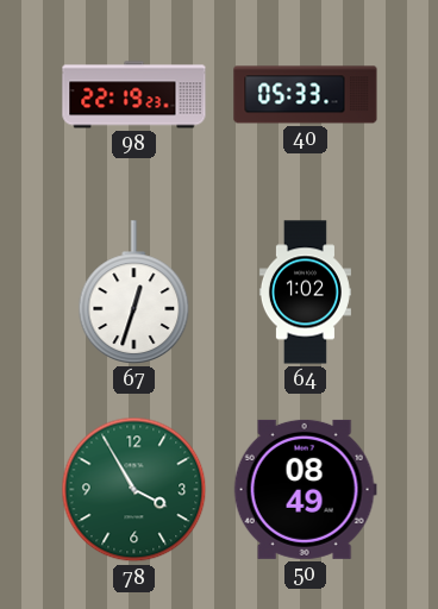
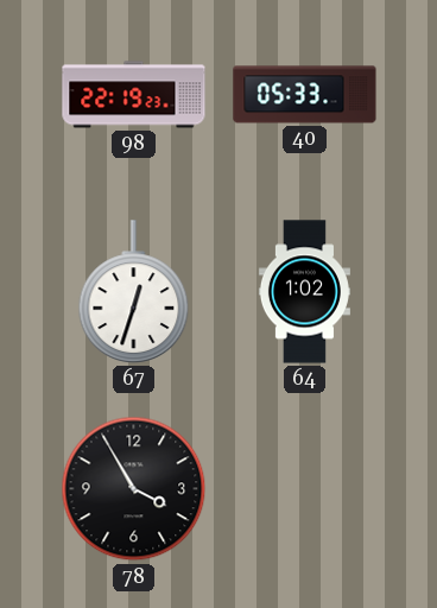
78 dial: green -> black
50: 08:49 -> none
